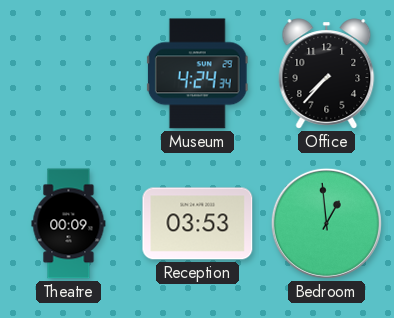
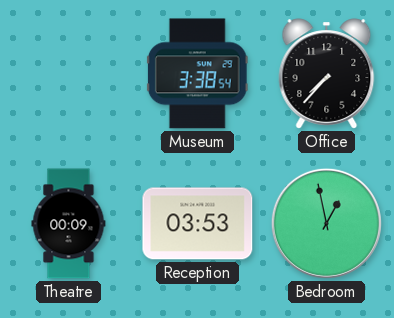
Museum: 4:24 -> 3:38
Bedroom: 12:59 -> 12:58
